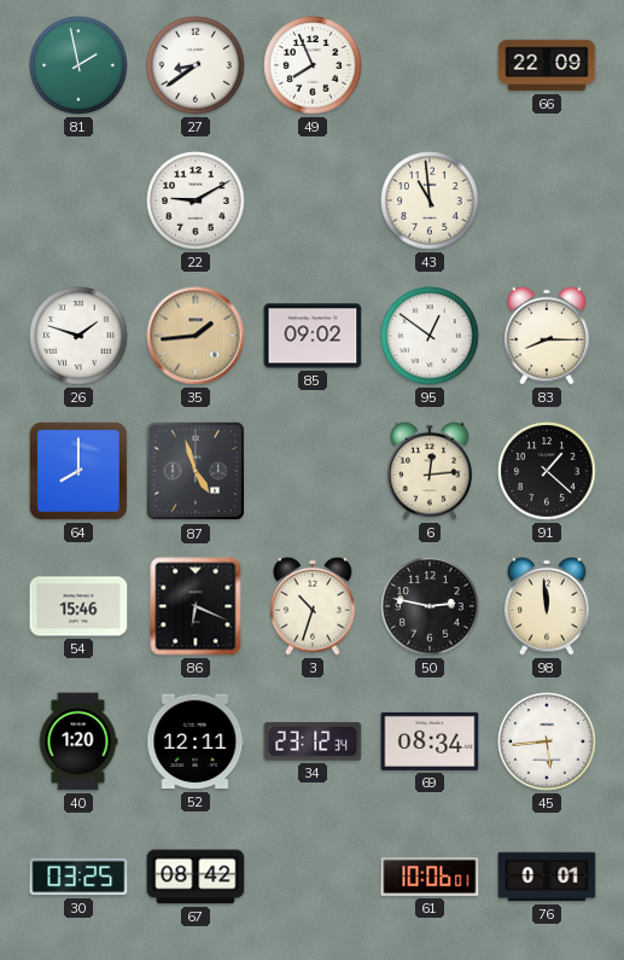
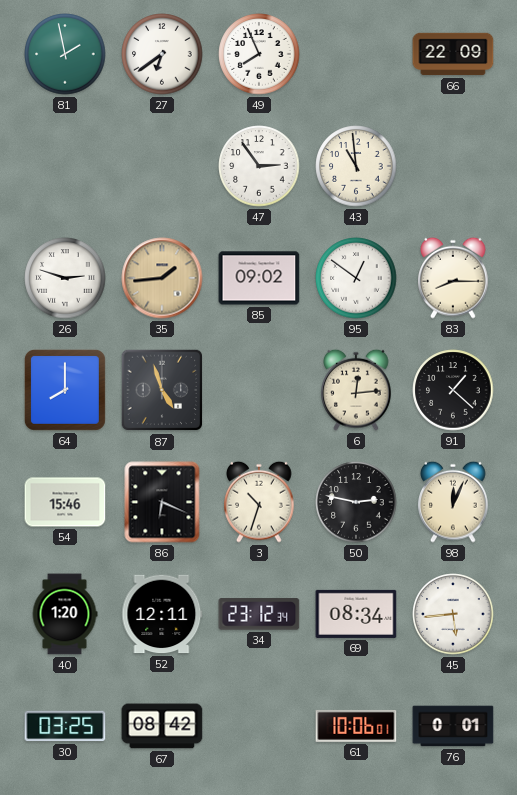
27: 8:39 -> 6:39
22: 9:10 -> none
47: none -> 2:54
26: 1:48 -> 2:48
98: 11:59 -> 12:04
